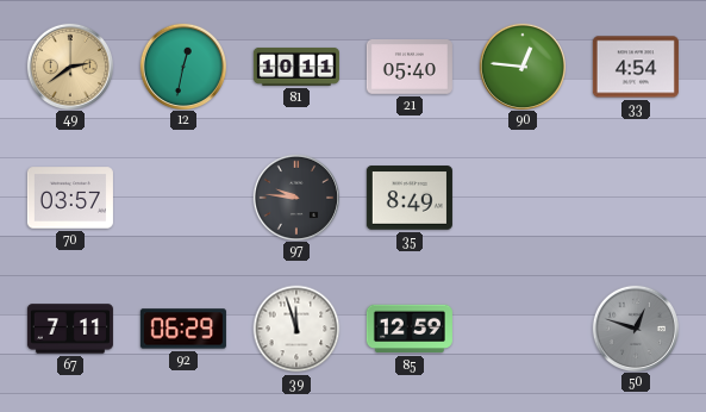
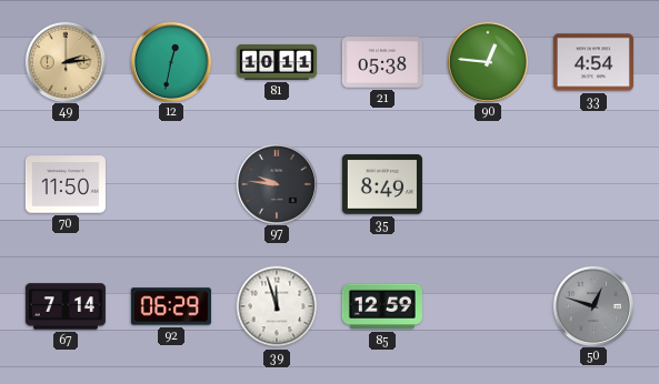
49: 2:39 -> 2:14
21: 05:40 -> 05:38
70: 03:57 -> 11:50
67: 7:11 -> 7:14
